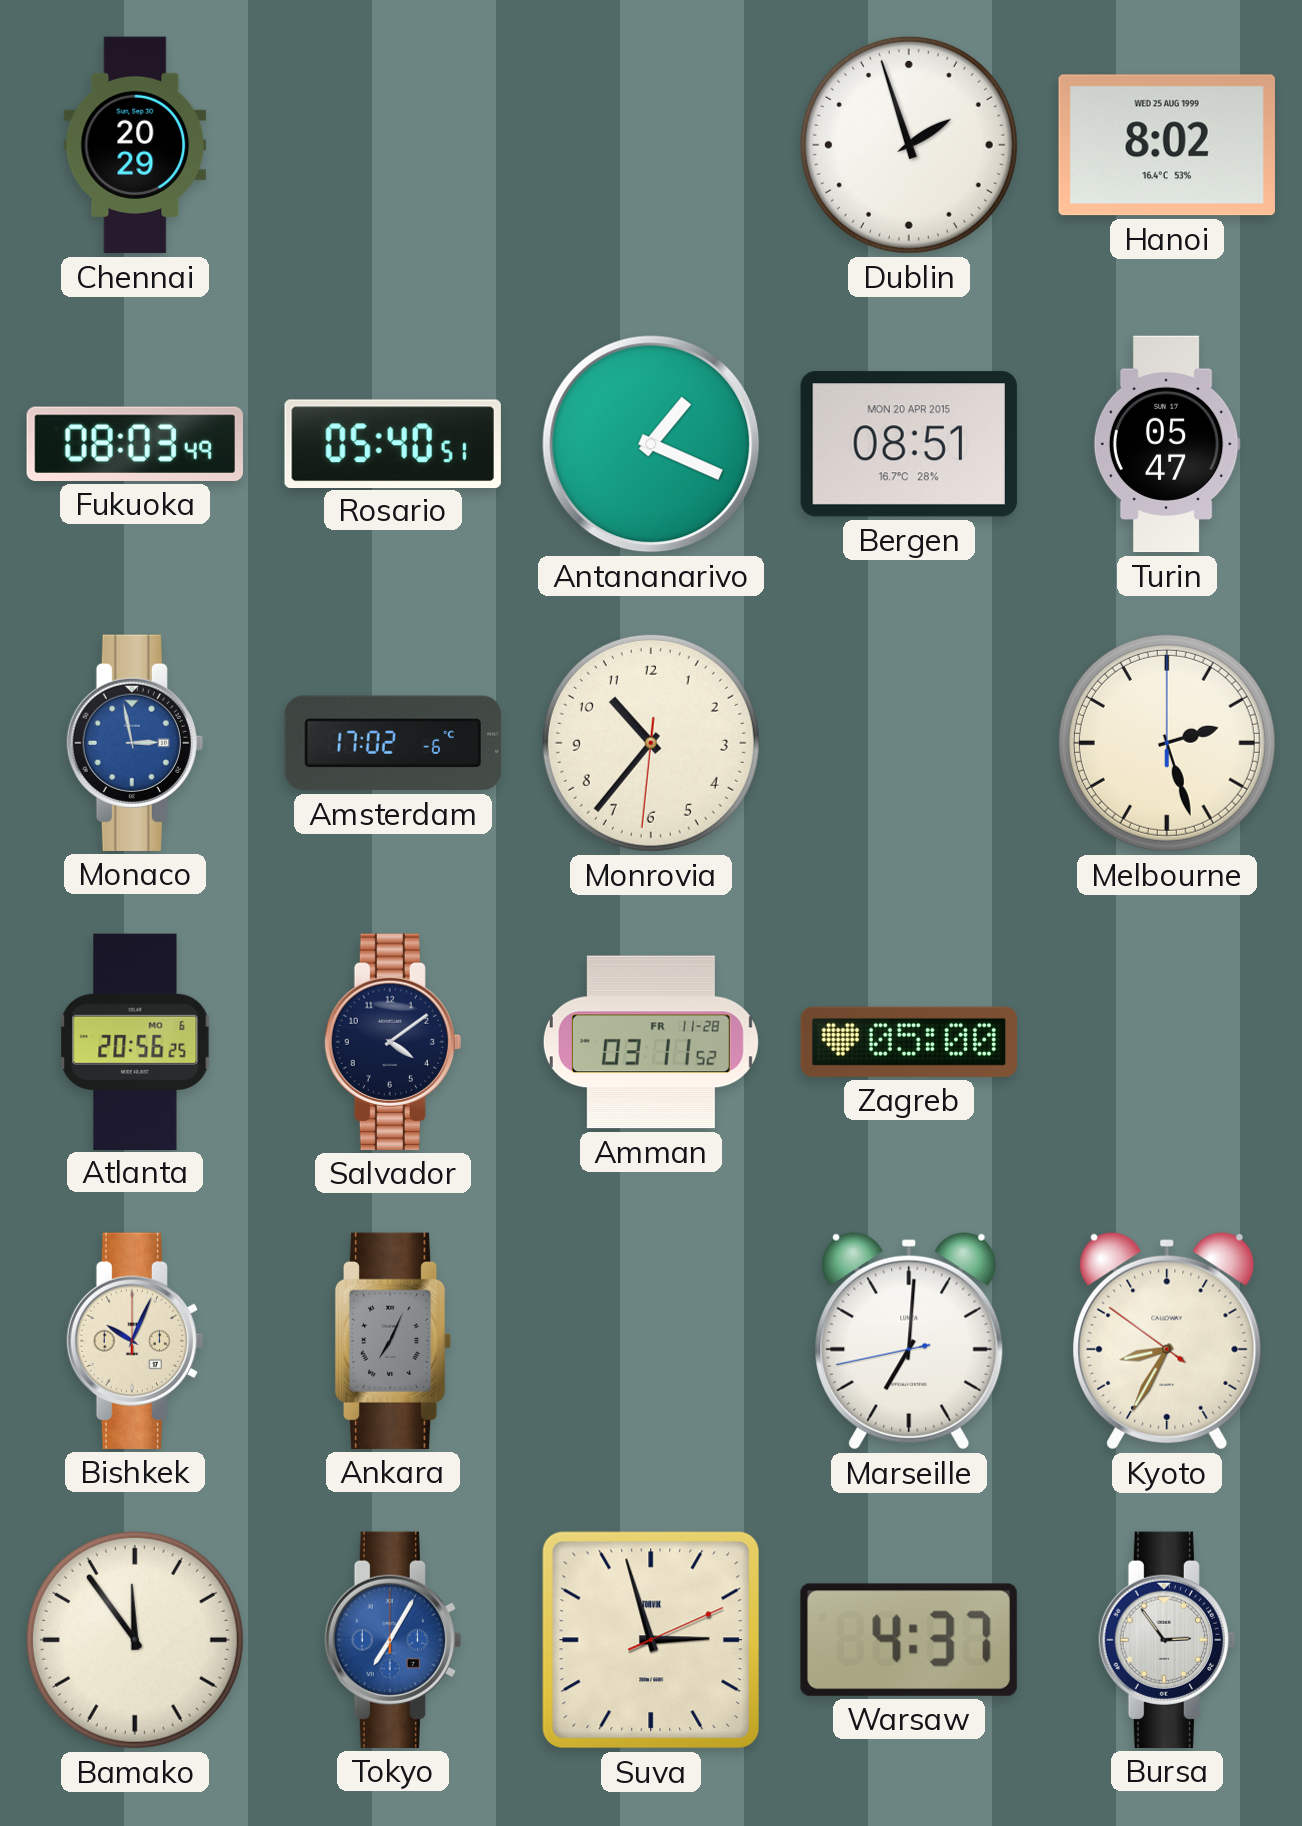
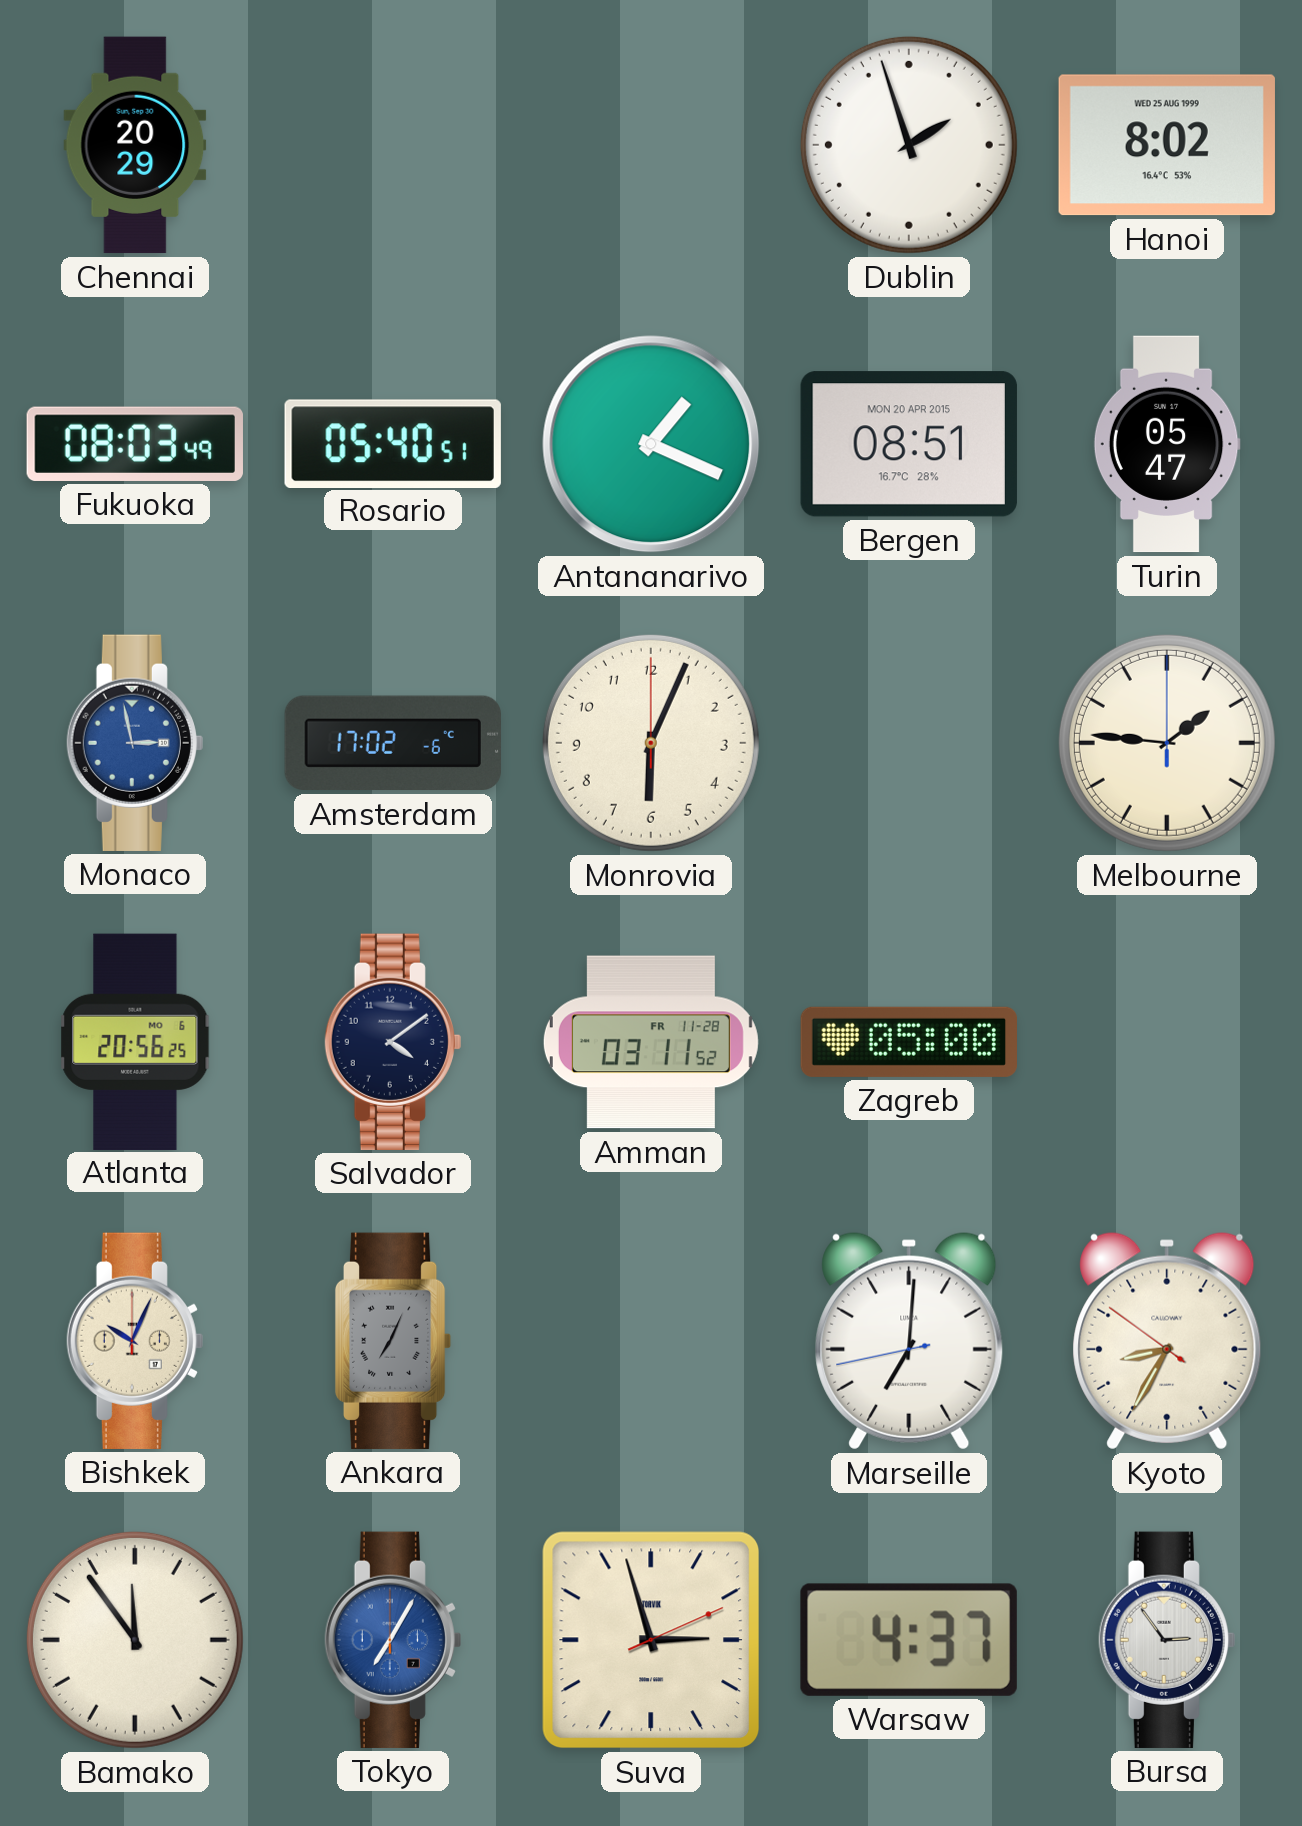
Monrovia: 10:36 -> 6:04
Melbourne: 2:27 -> 1:46
